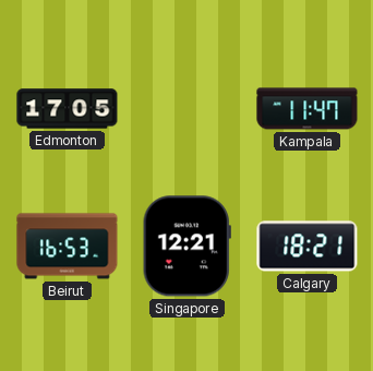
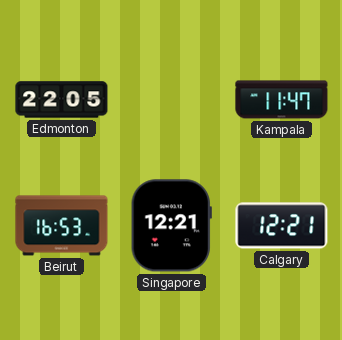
Edmonton: 17:05 -> 22:05
Calgary: 18:21 -> 12:21
